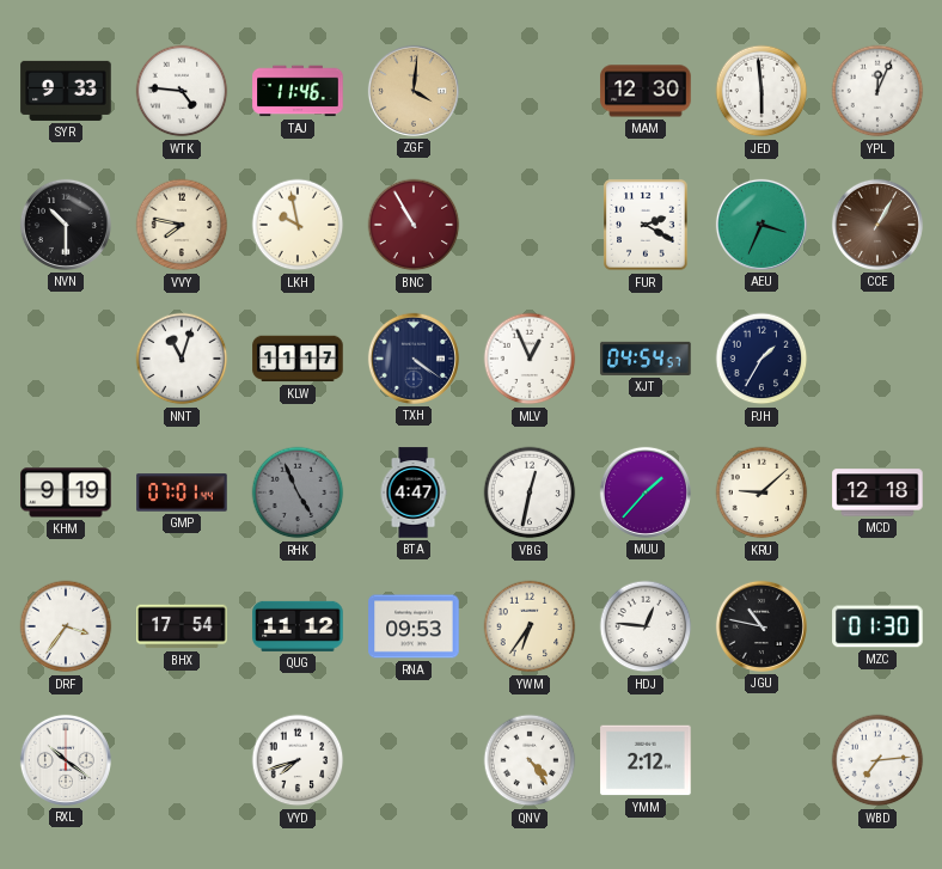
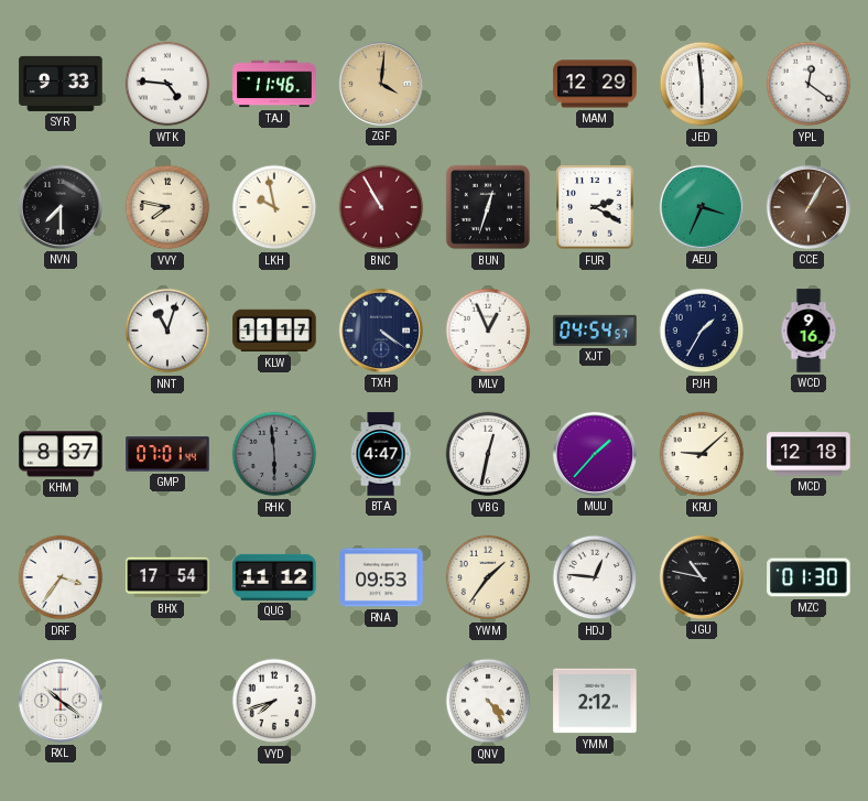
MAM: 12:30 -> 12:29
YPL: 12:04 -> 12:21
NVN: 10:30 -> 7:30
BUN: none -> 12:33
WCD: none -> 9:16
KHM: 9:19 -> 8:37
RHK: 4:56 -> 5:59
YWM: 6:36 -> 1:36
WBD: 7:14 -> none
